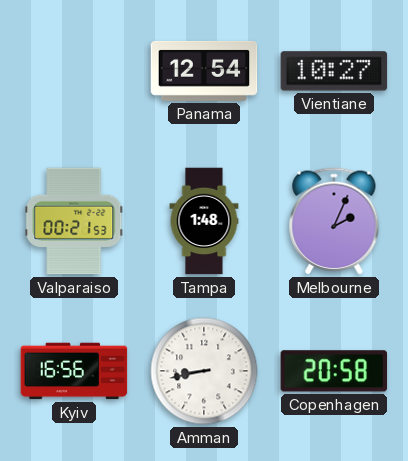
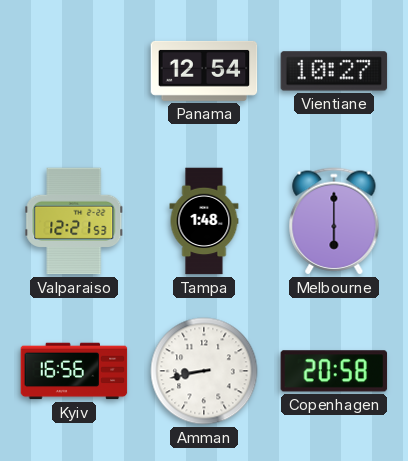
Valparaiso: 00:21 -> 12:21
Melbourne: 2:04 -> 6:00
